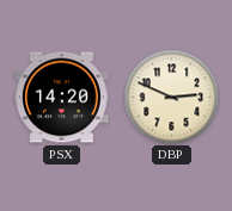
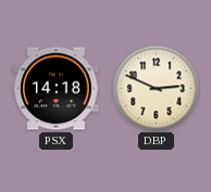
PSX: 14:20 -> 14:18
